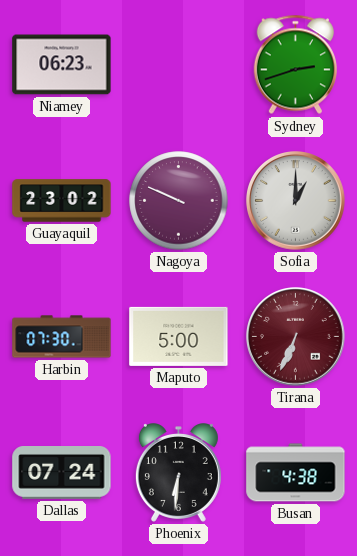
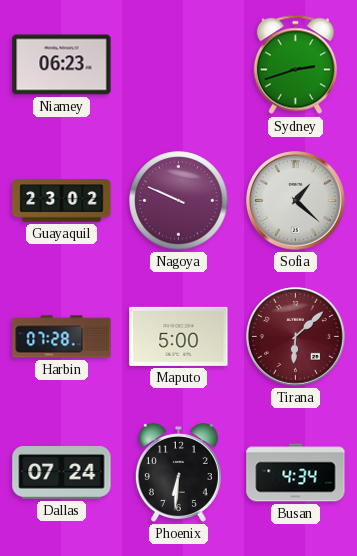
Sofia: 1:00 -> 1:22
Harbin: 07:30 -> 07:28
Tirana: 6:34 -> 6:08
Busan: 4:38 -> 4:34
